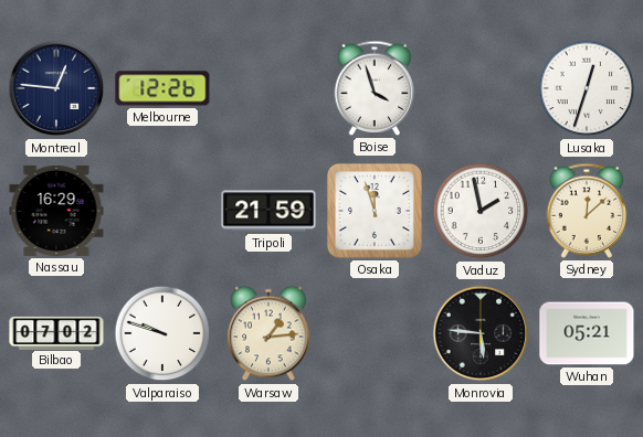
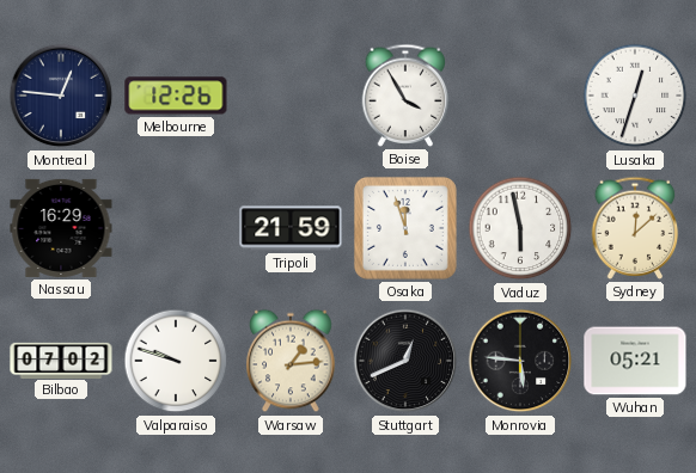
Boise: 3:57 -> 3:55
Vaduz: 1:58 -> 5:58
Stuttgart: none -> 12:41
